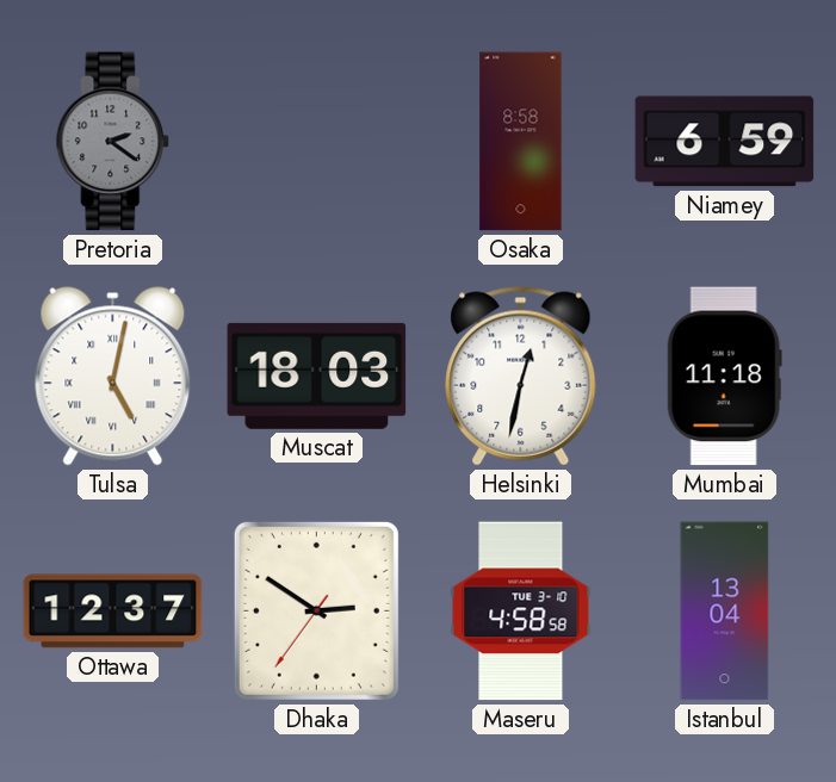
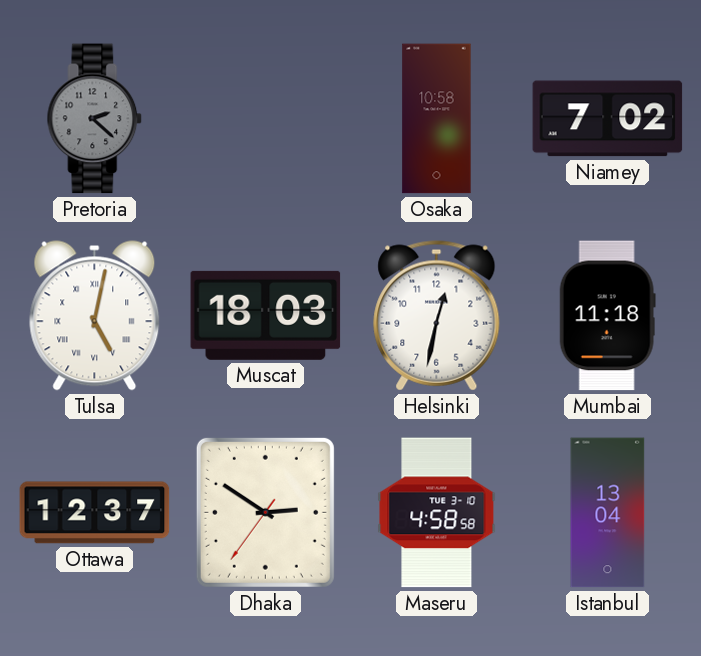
Pretoria: 2:21 -> 2:22
Osaka: 8:58 -> 10:58
Niamey: 6:59 -> 7:02
